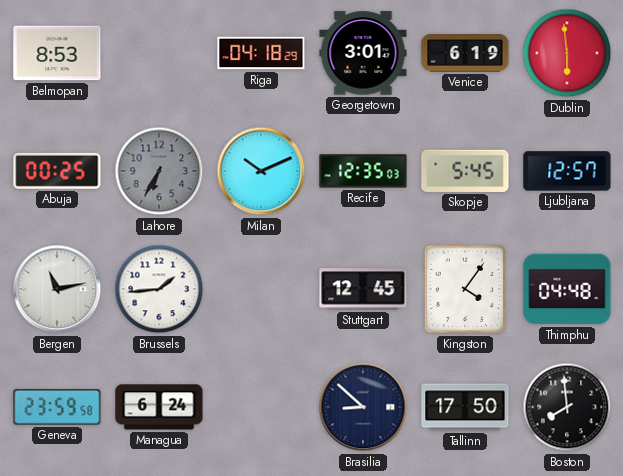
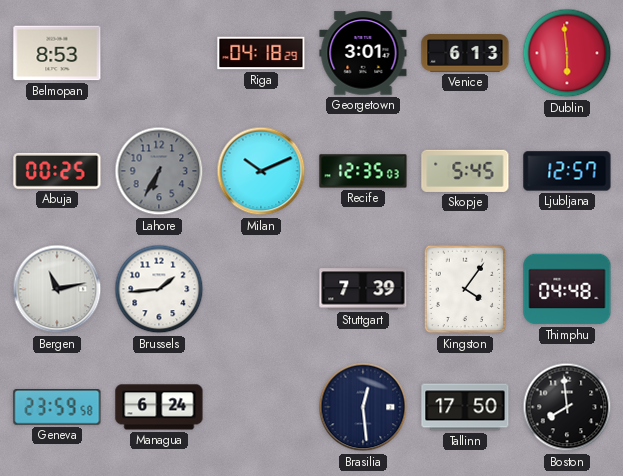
Venice: 6:19 -> 6:13
Stuttgart: 12:45 -> 7:39
Brasilia: 8:52 -> 12:29
